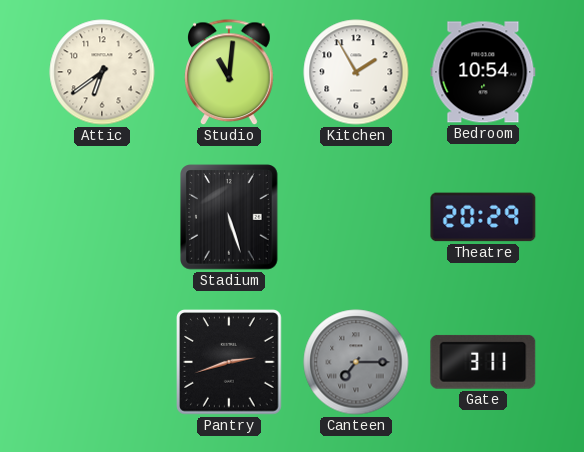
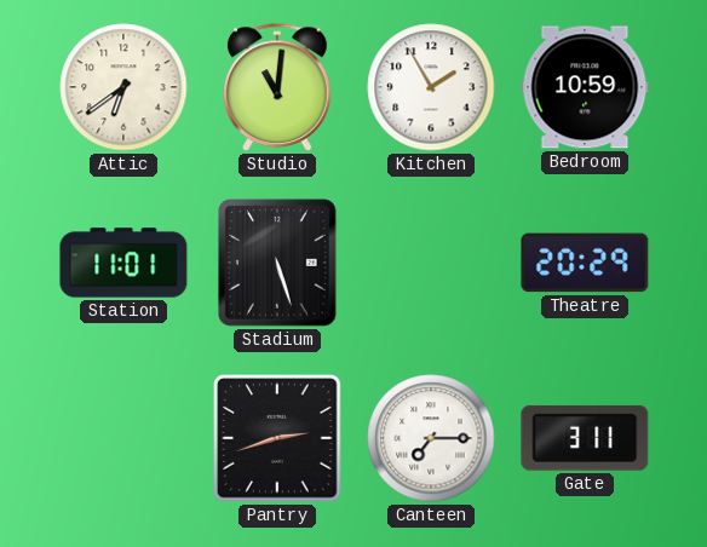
Bedroom: 10:54 -> 10:59
Station: none -> 11:01
Canteen dial: grey -> white
